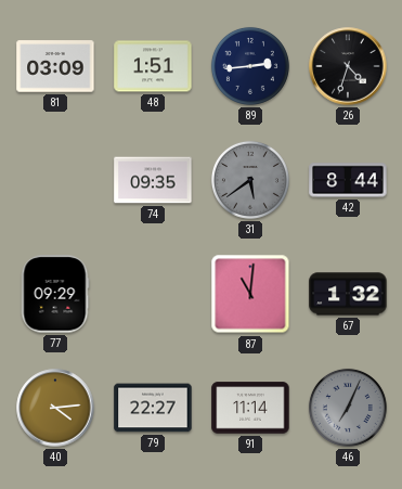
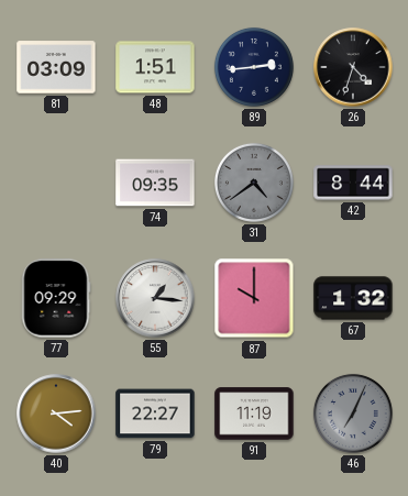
31: 5:39 -> 4:39
55: none -> 1:16
87: 11:01 -> 10:00
91: 11:14 -> 11:19
